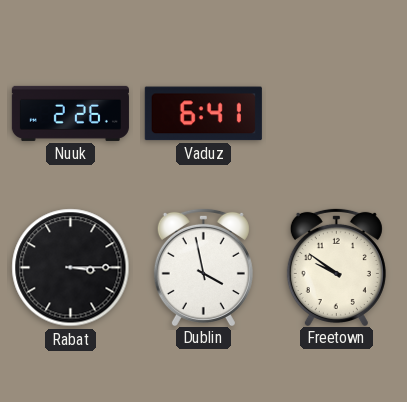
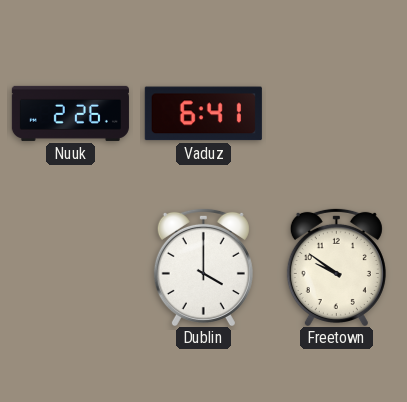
Rabat: 3:15 -> none
Dublin: 3:58 -> 4:00
